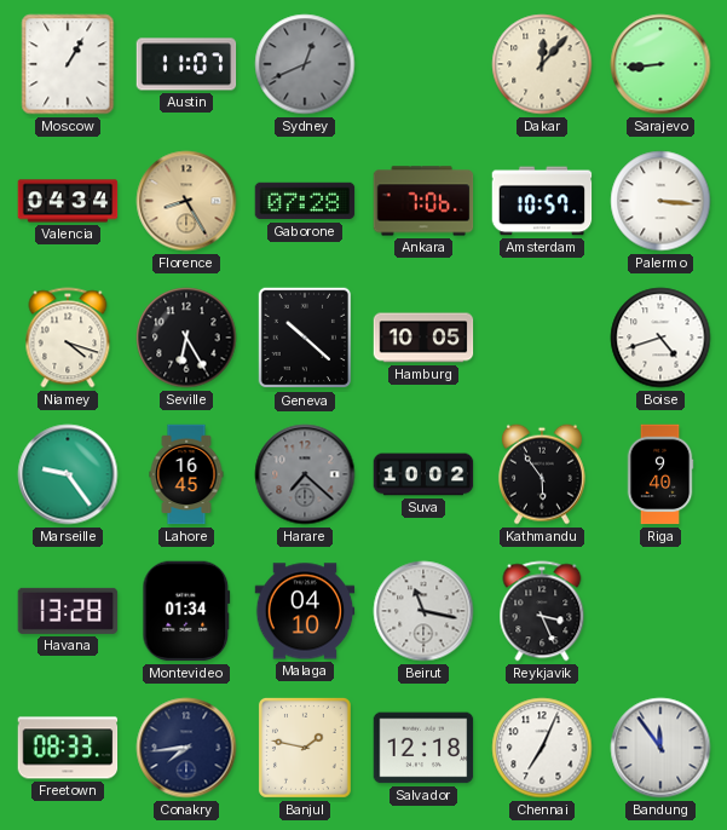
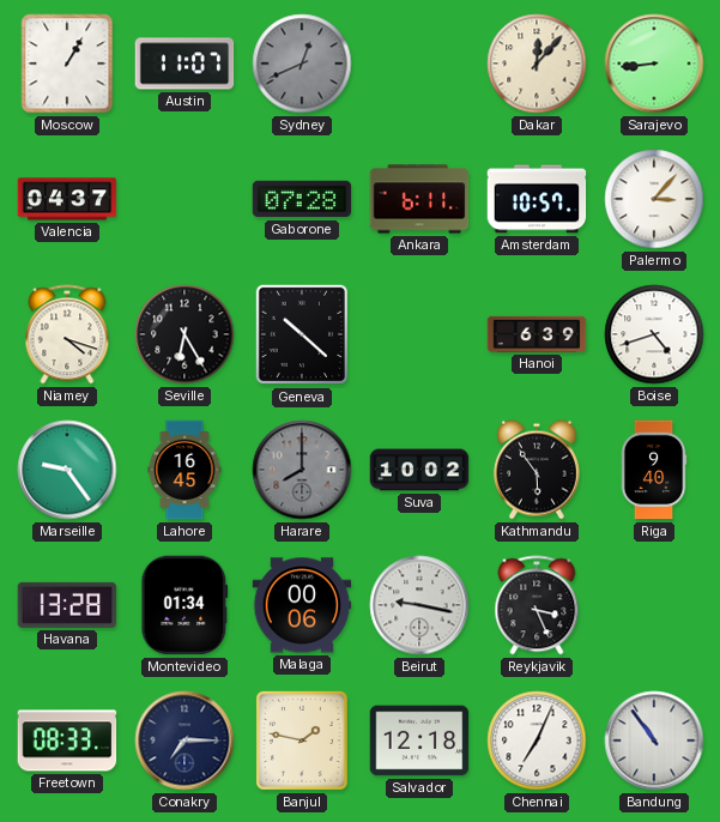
Valencia: 04:34 -> 04:37
Florence: 8:25 -> none
Ankara: 7:06 -> 6:11
Palermo: 3:16 -> 3:07
Hamburg: 10:05 -> none
Hanoi: none -> 6:39
Harare: 7:22 -> 8:00
Malaga: 04:10 -> 00:06
Beirut: 11:17 -> 9:17
Conakry: 7:44 -> 7:15
Bandung: 11:54 -> 10:54
